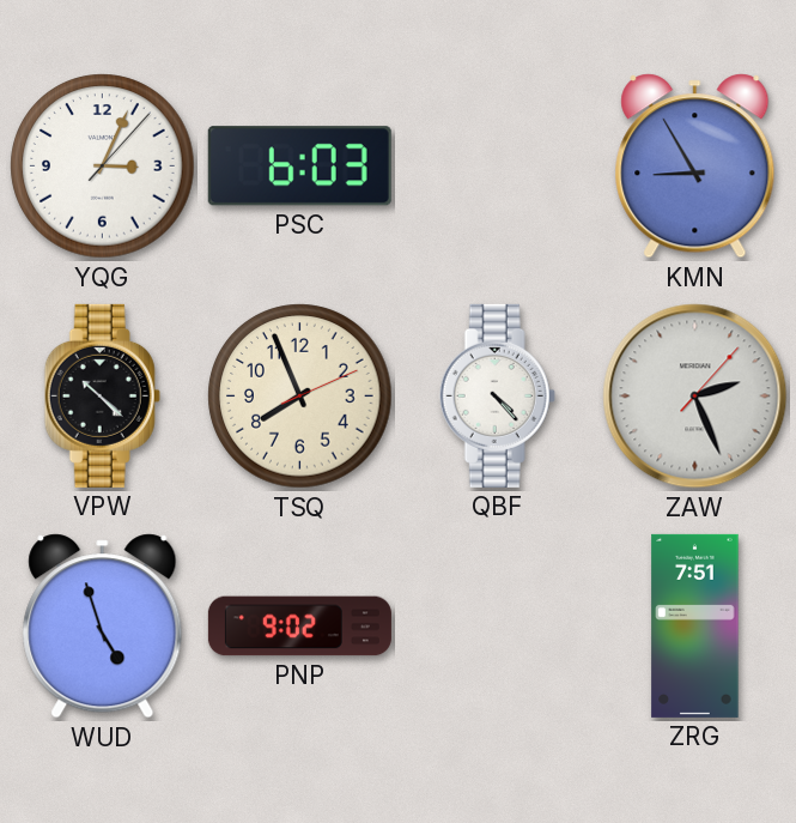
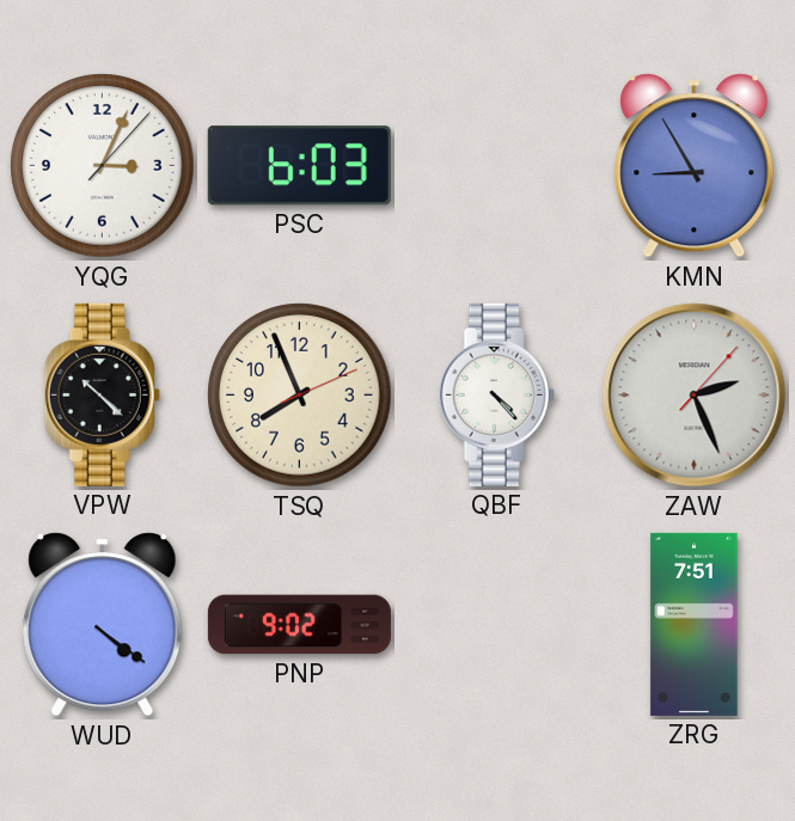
WUD: 4:57 -> 4:21
